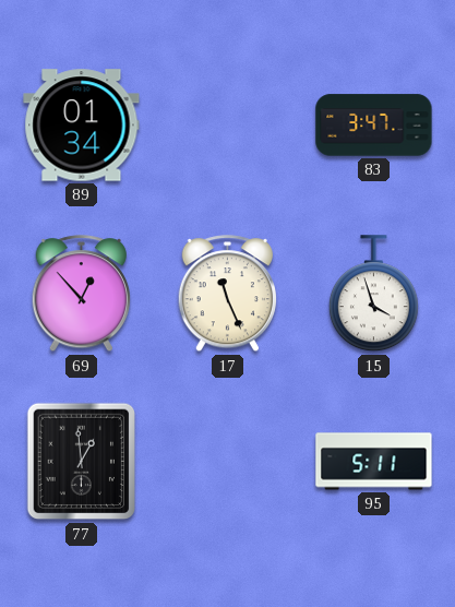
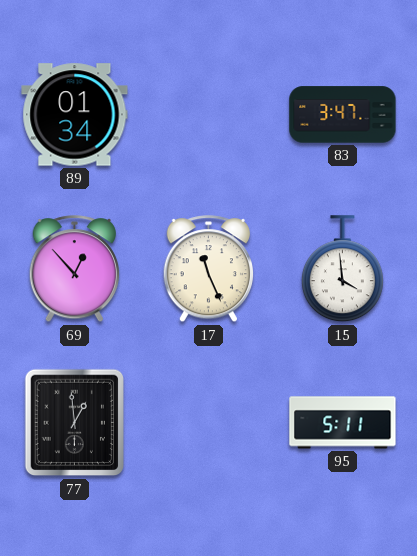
15: 3:57 -> 3:59
